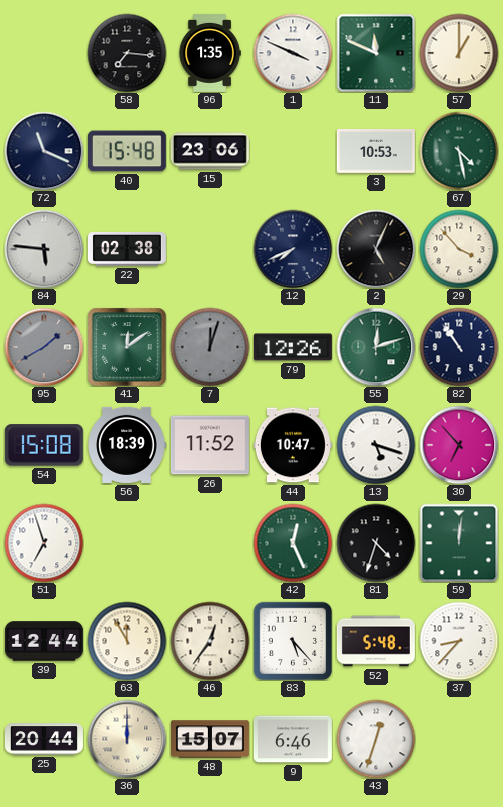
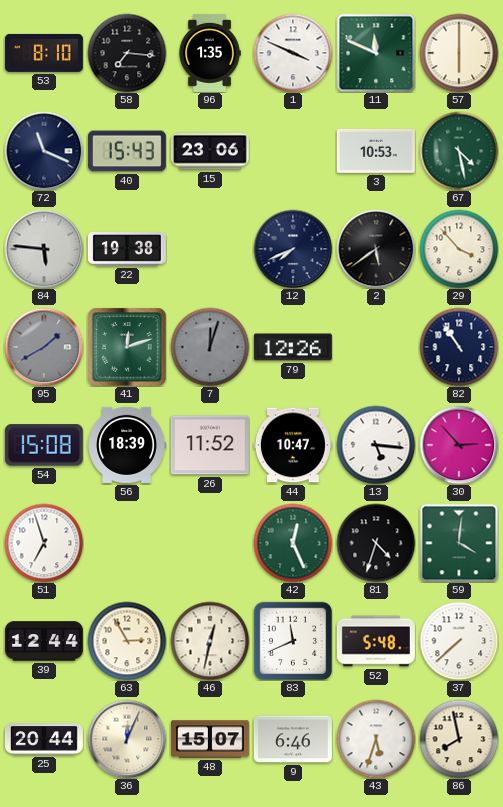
53: none -> 8:10
57: 1:00 -> 6:00
40: 15:48 -> 15:43
22: 02:38 -> 19:38
2: 5:04 -> 5:39
41: 12:09 -> 12:12
55: 12:12 -> none
13: 5:18 -> 5:16
30: 6:53 -> 2:53
59: 12:01 -> 4:01
63: 11:55 -> 2:55
46: 12:36 -> 12:32
83: 5:23 -> 11:41
37: 8:37 -> 7:38
36: 12:00 -> 12:04
43: 12:33 -> 5:33
86: none -> 7:58
